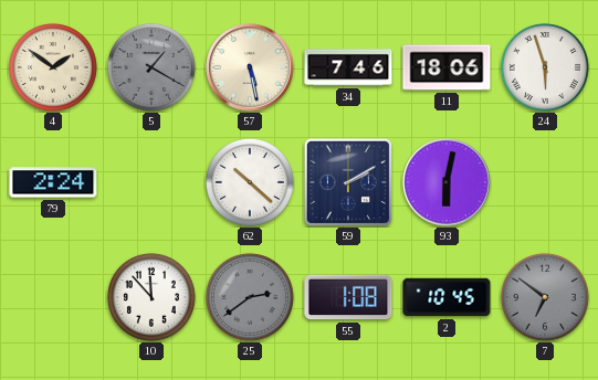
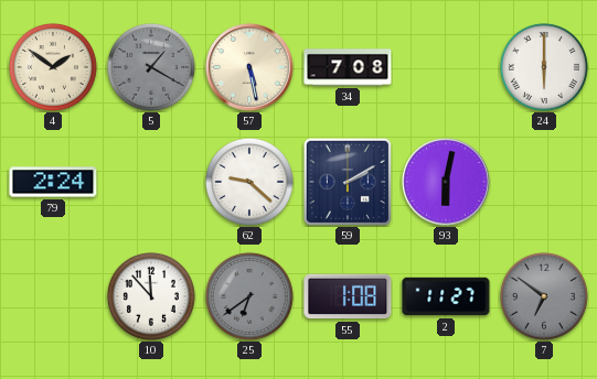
34: 7:46 -> 7:08
11: 18:06 -> none
24: 5:57 -> 6:00
62: 10:22 -> 9:22
25: 2:39 -> 6:39
2: 10:45 -> 11:27
